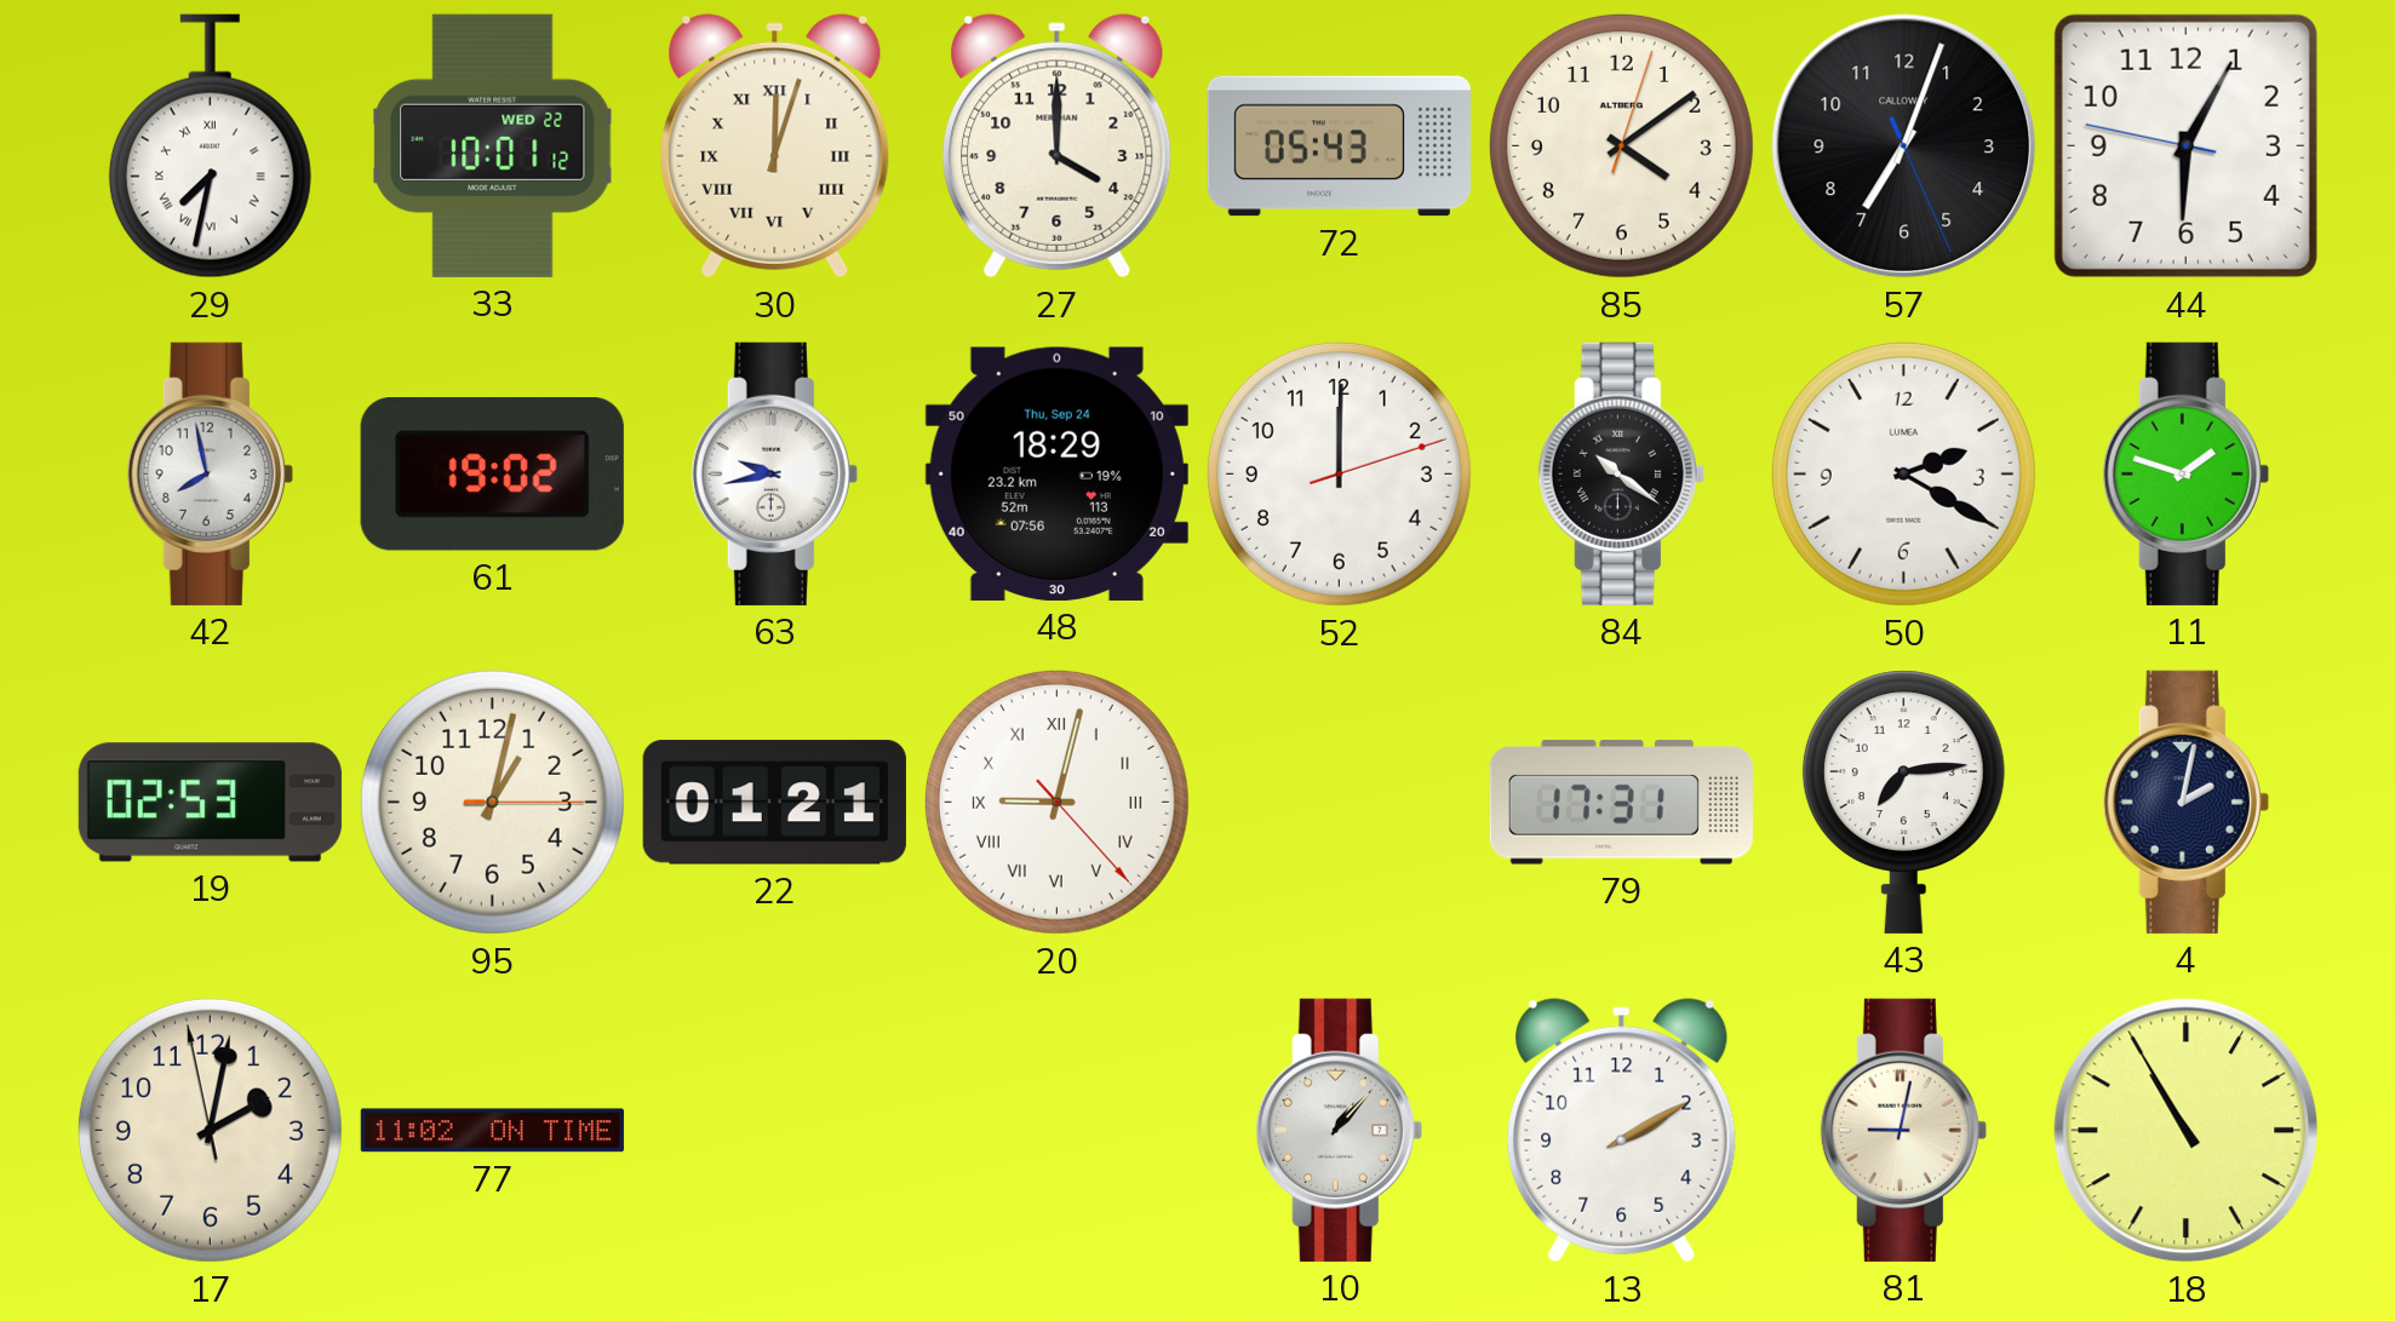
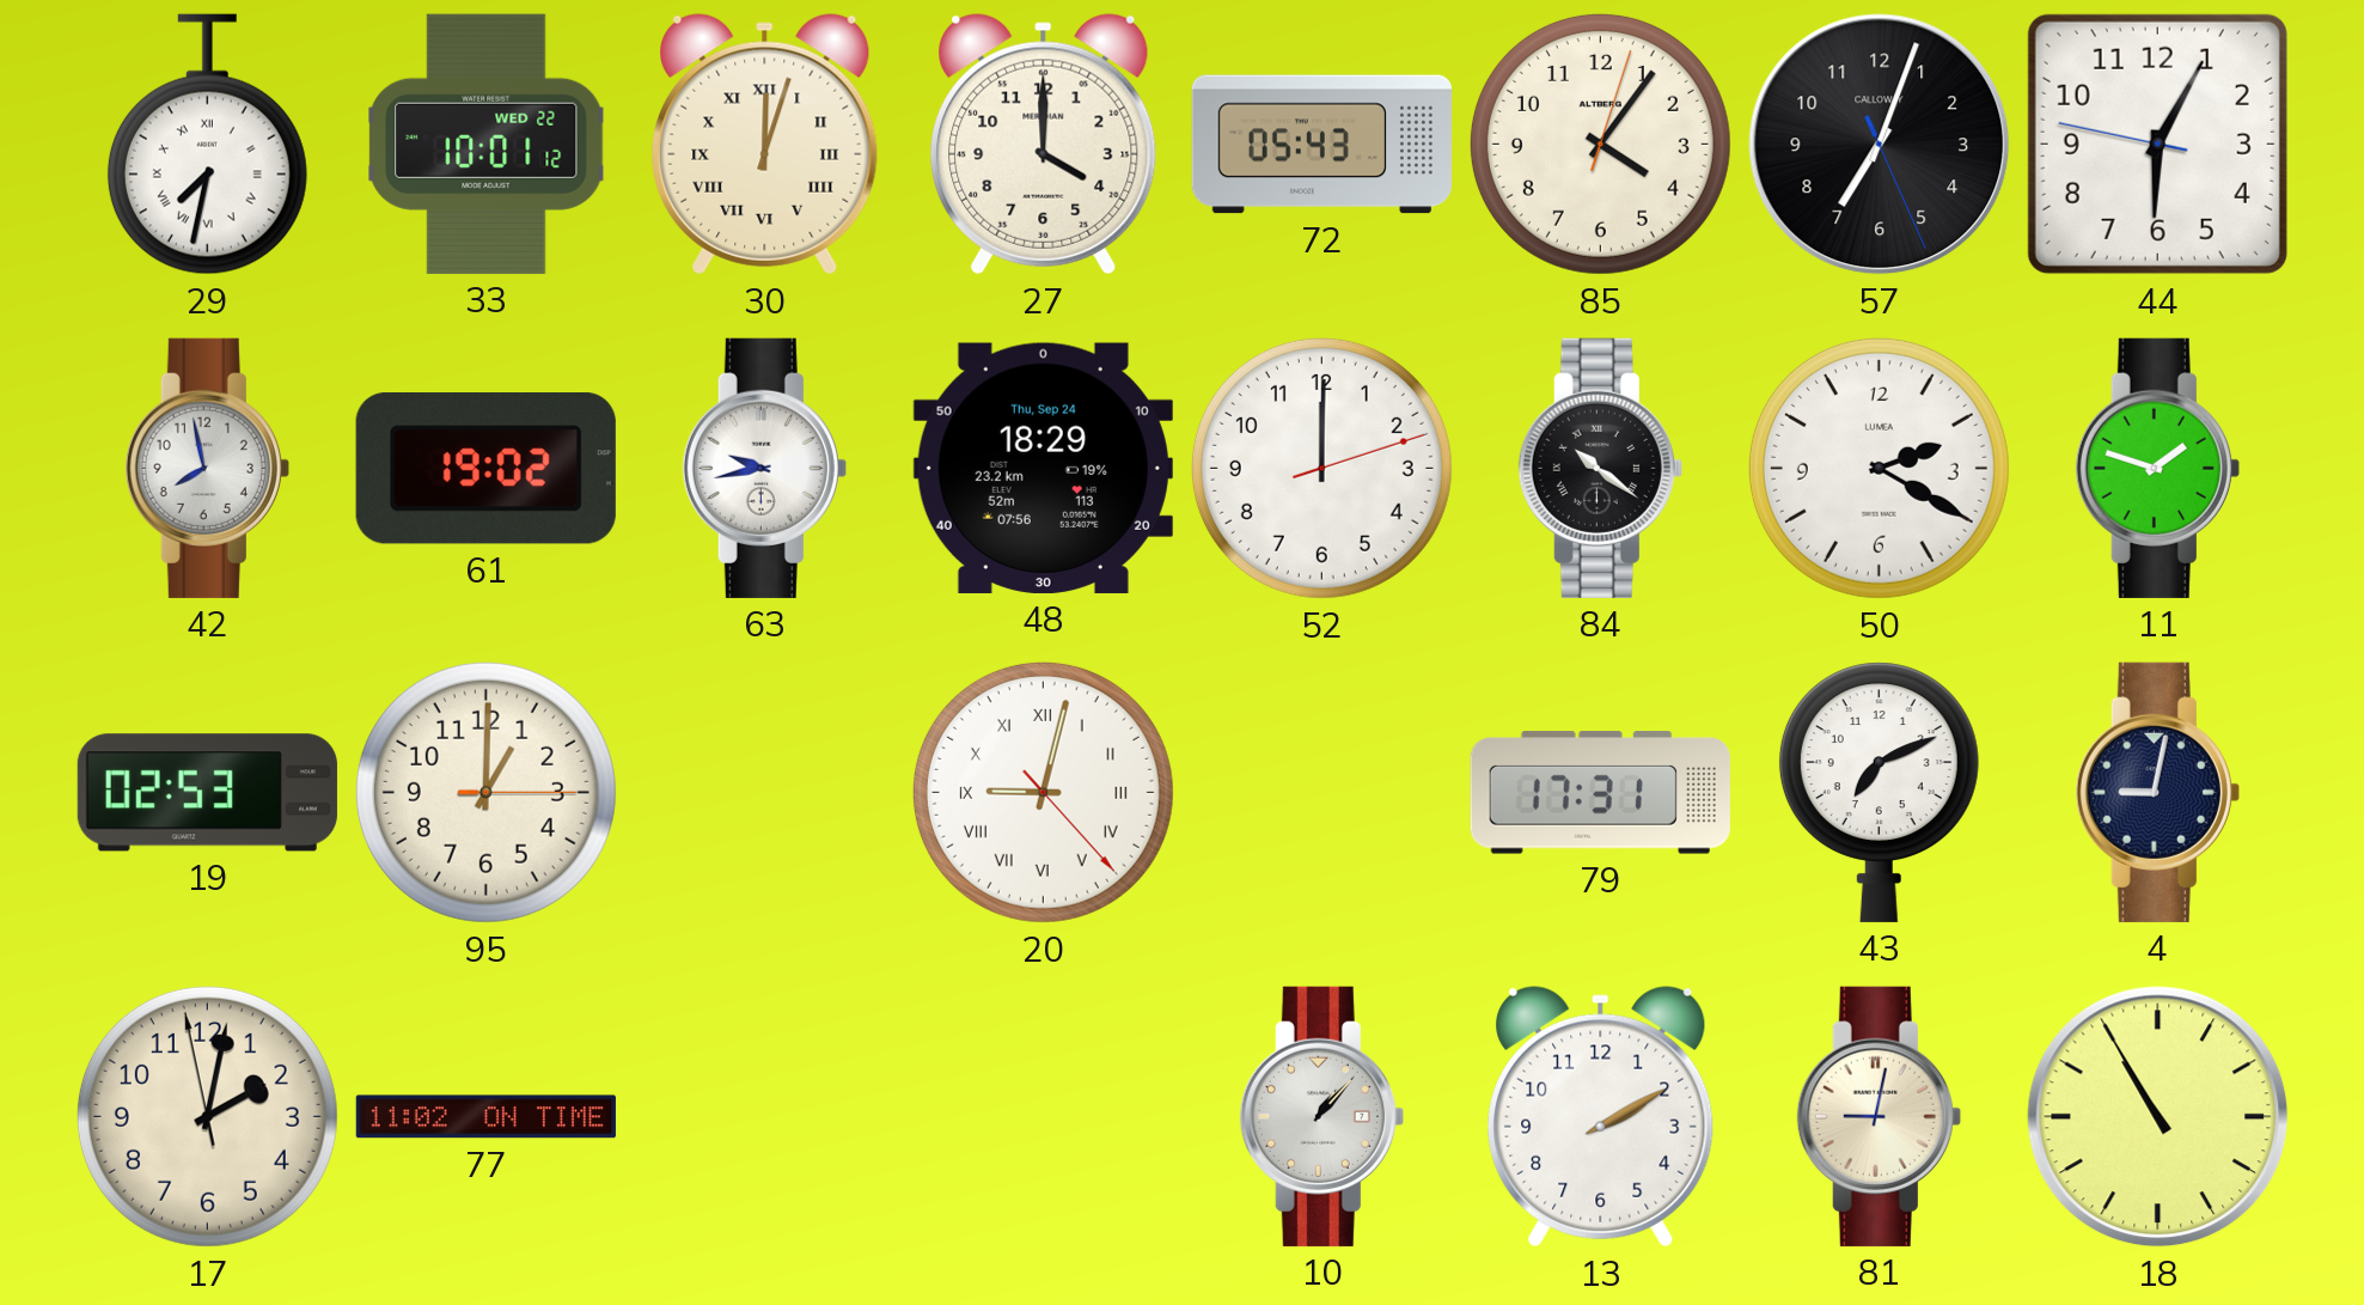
85: 4:09 -> 4:06
95: 1:02 -> 1:00
22: 01:21 -> none
43: 7:14 -> 7:11
4: 2:02 -> 9:02
